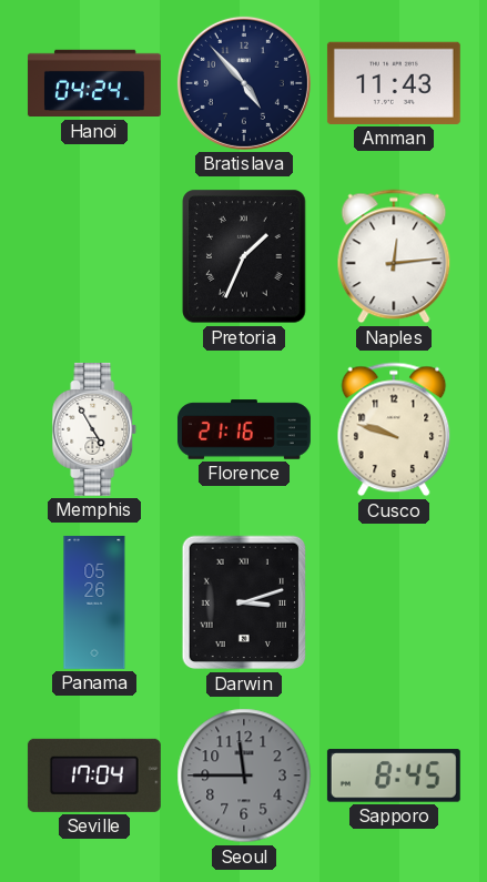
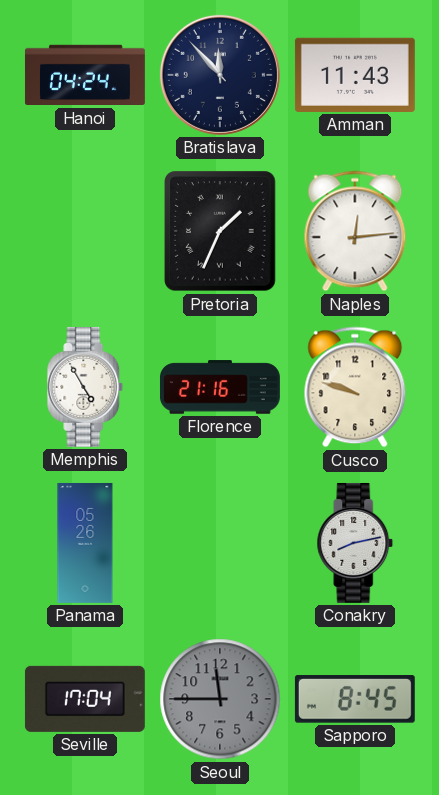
Bratislava: 4:53 -> 11:53
Darwin: 3:12 -> none
Conakry: none -> 8:13
